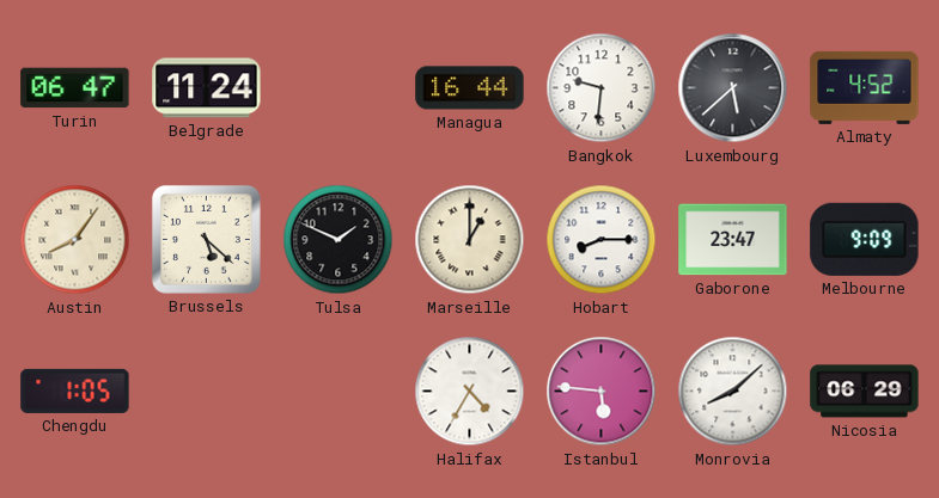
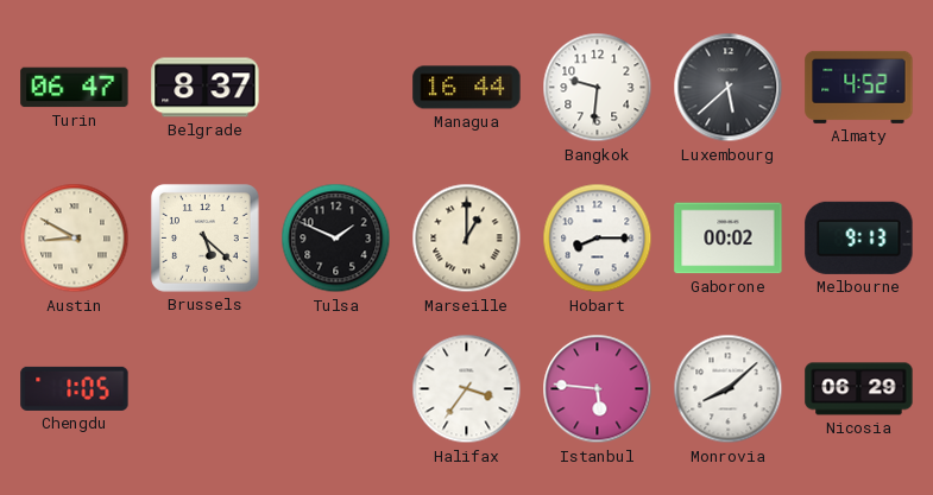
Belgrade: 11:24 -> 8:37
Austin: 8:06 -> 8:50
Gaborone: 23:47 -> 00:02
Melbourne: 9:09 -> 9:13
Halifax: 4:35 -> 3:36
